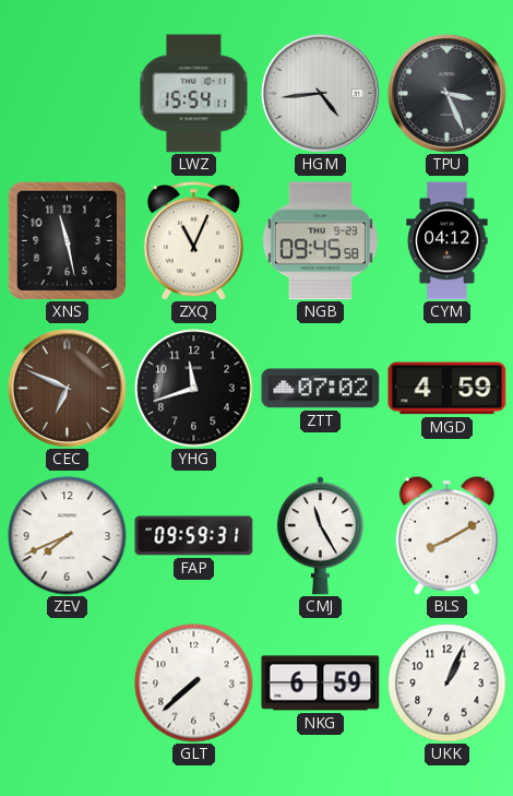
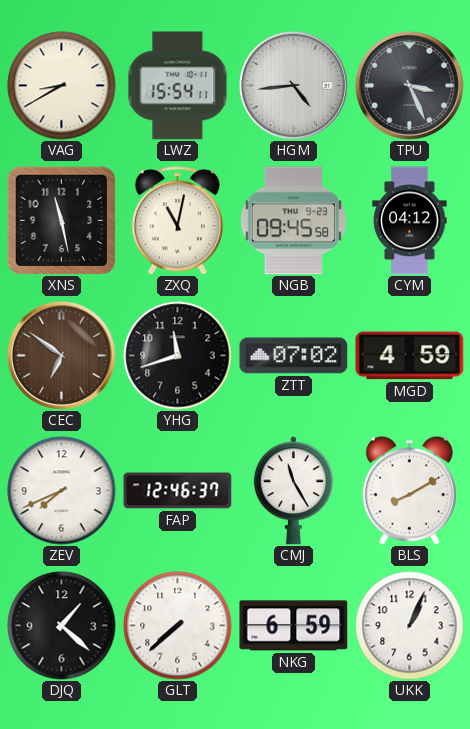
VAG: none -> 8:40
ZXQ: 11:04 -> 11:02
CEC: 6:49 -> 6:51
FAP: 09:59 -> 12:46
DJQ: none -> 1:22
